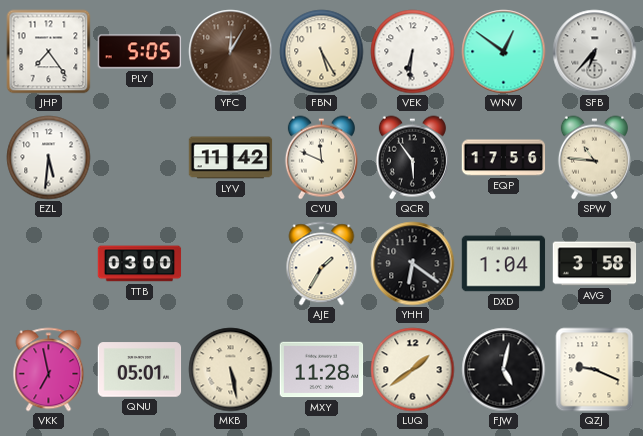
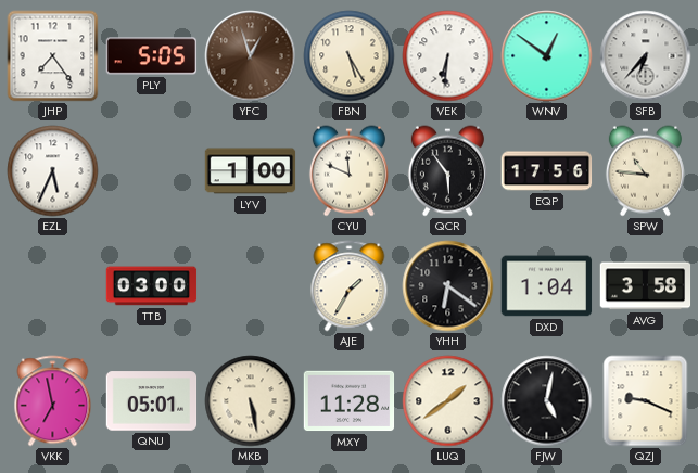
YFC: 12:05 -> 12:57
EZL: 5:31 -> 5:34
LYV: 11:42 -> 1:00
